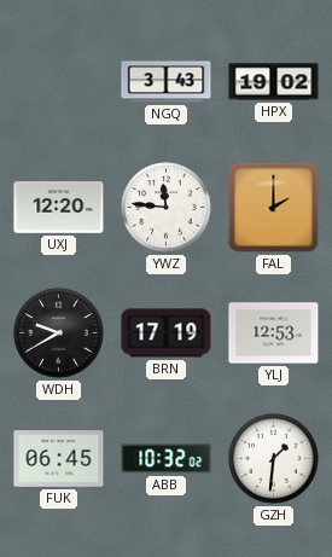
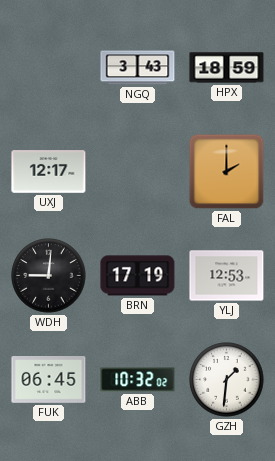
HPX: 19:02 -> 18:59
UXJ: 12:20 -> 12:17
YWZ: 11:46 -> none
WDH: 9:40 -> 9:01
